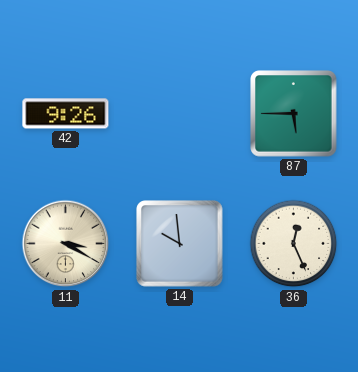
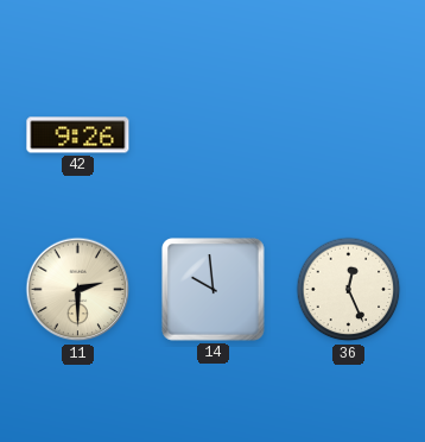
87: 5:45 -> none
11: 3:20 -> 2:30
